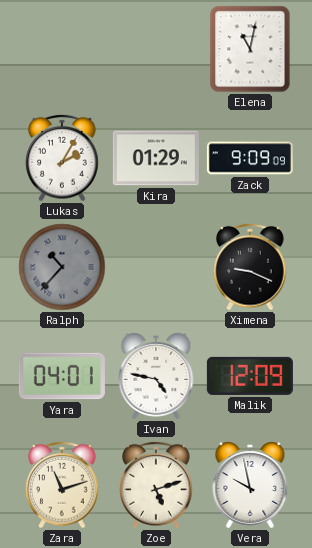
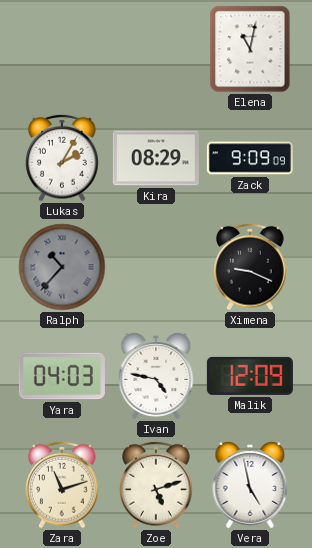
Kira: 01:29 -> 08:29
Yara: 04:01 -> 04:03
Vera: 9:58 -> 4:58
